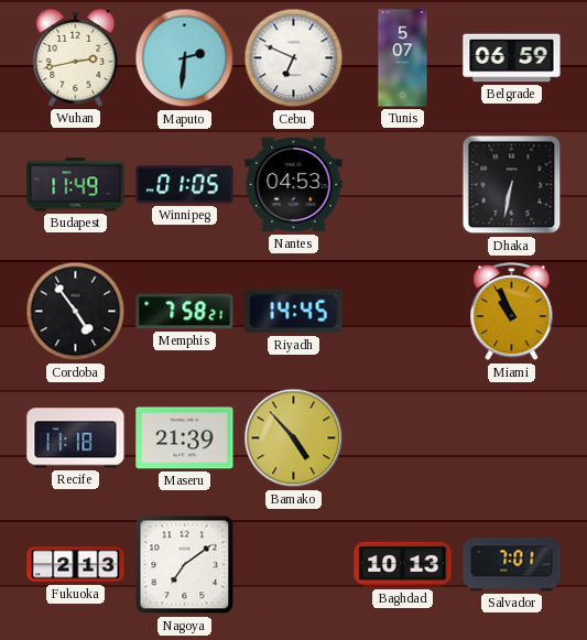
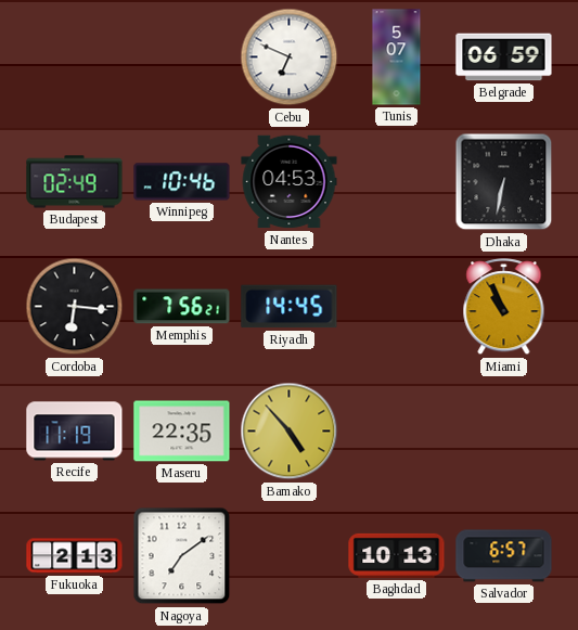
Wuhan: 2:43 -> none
Maputo: 2:31 -> none
Budapest: 11:49 -> 02:49
Winnipeg: 01:05 -> 10:46
Cordoba: 4:54 -> 6:16
Memphis: 7:58 -> 7:56
Recife: 11:18 -> 11:19
Maseru: 21:39 -> 22:35
Salvador: 7:01 -> 6:57
